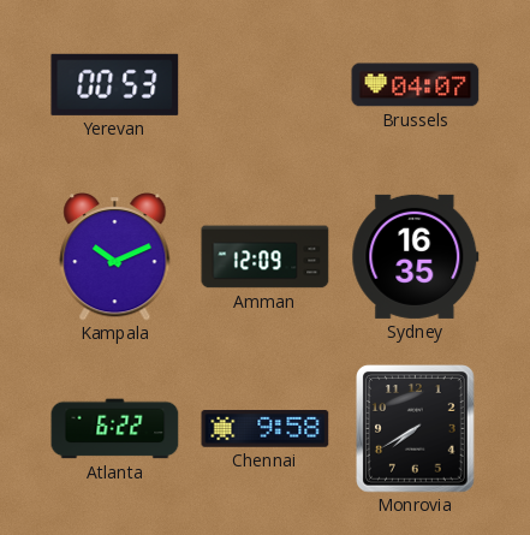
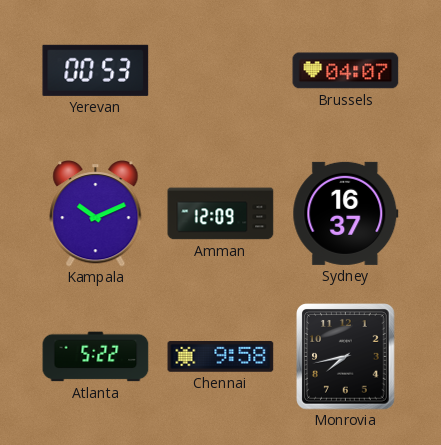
Sydney: 16:35 -> 16:37
Atlanta: 6:22 -> 5:22
Monrovia: 7:40 -> 7:43
